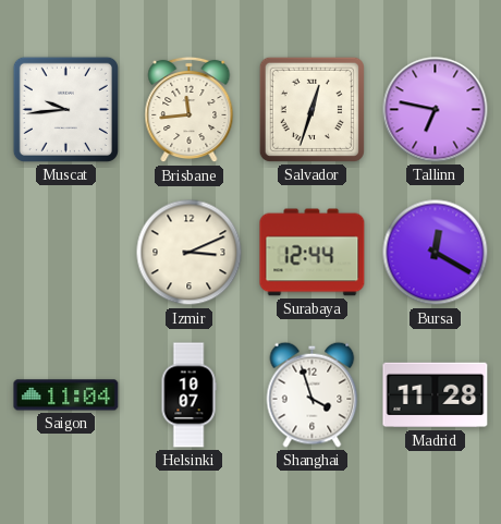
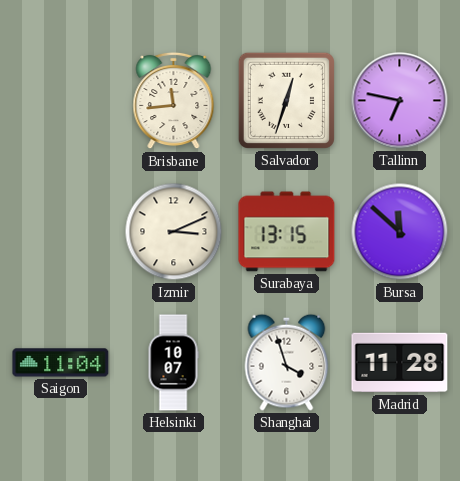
Muscat: 9:44 -> none
Surabaya: 12:44 -> 13:15
Bursa: 12:20 -> 11:52
